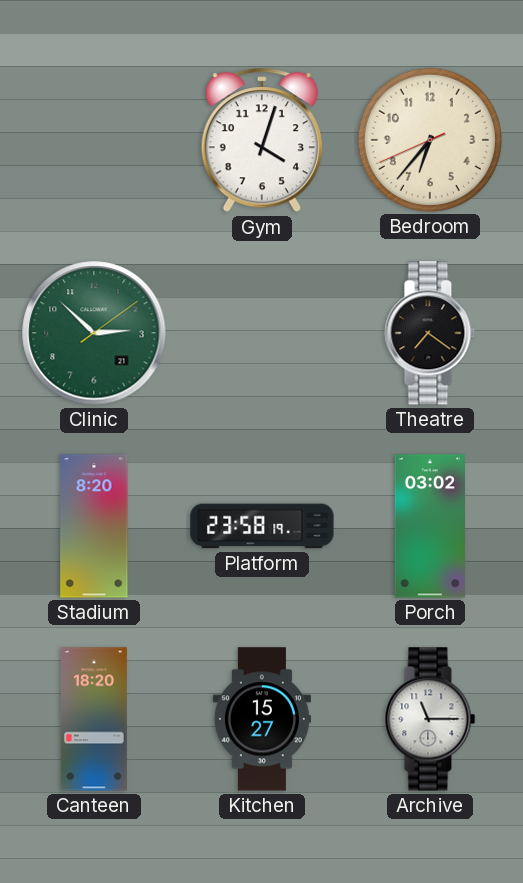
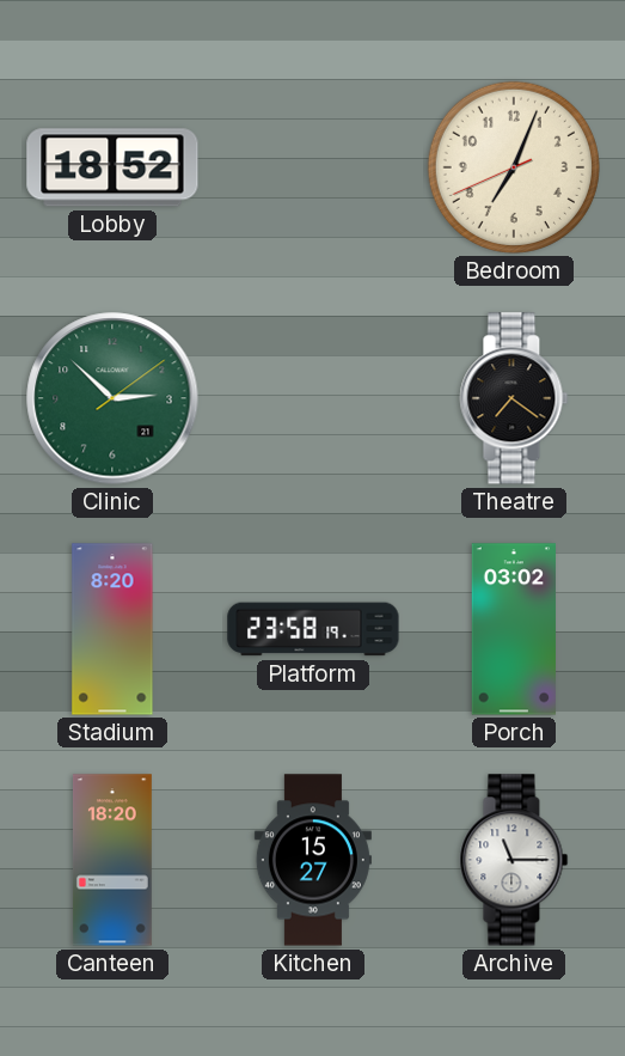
Lobby: none -> 18:52
Gym: 4:03 -> none
Bedroom: 6:36 -> 7:03
